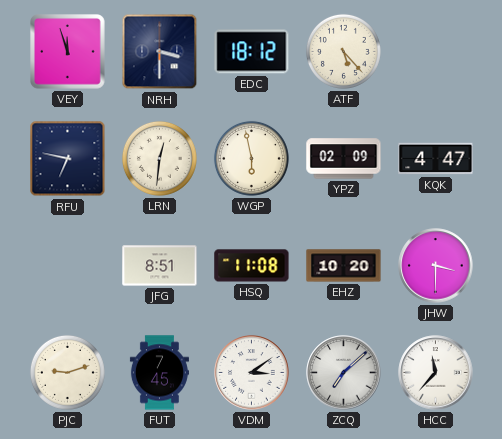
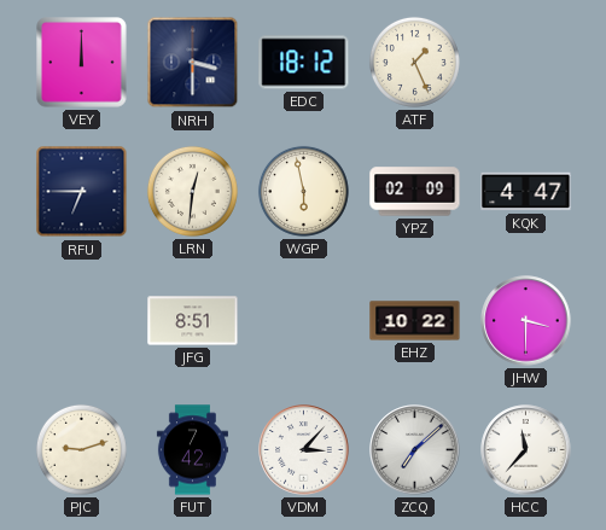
VEY: 11:57 -> 12:00
ATF: 5:23 -> 1:26
RFU: 6:47 -> 6:45
HSQ: 11:08 -> none
EHZ: 10:20 -> 10:22
FUT: 7:45 -> 7:42
VDM: 3:09 -> 3:07
